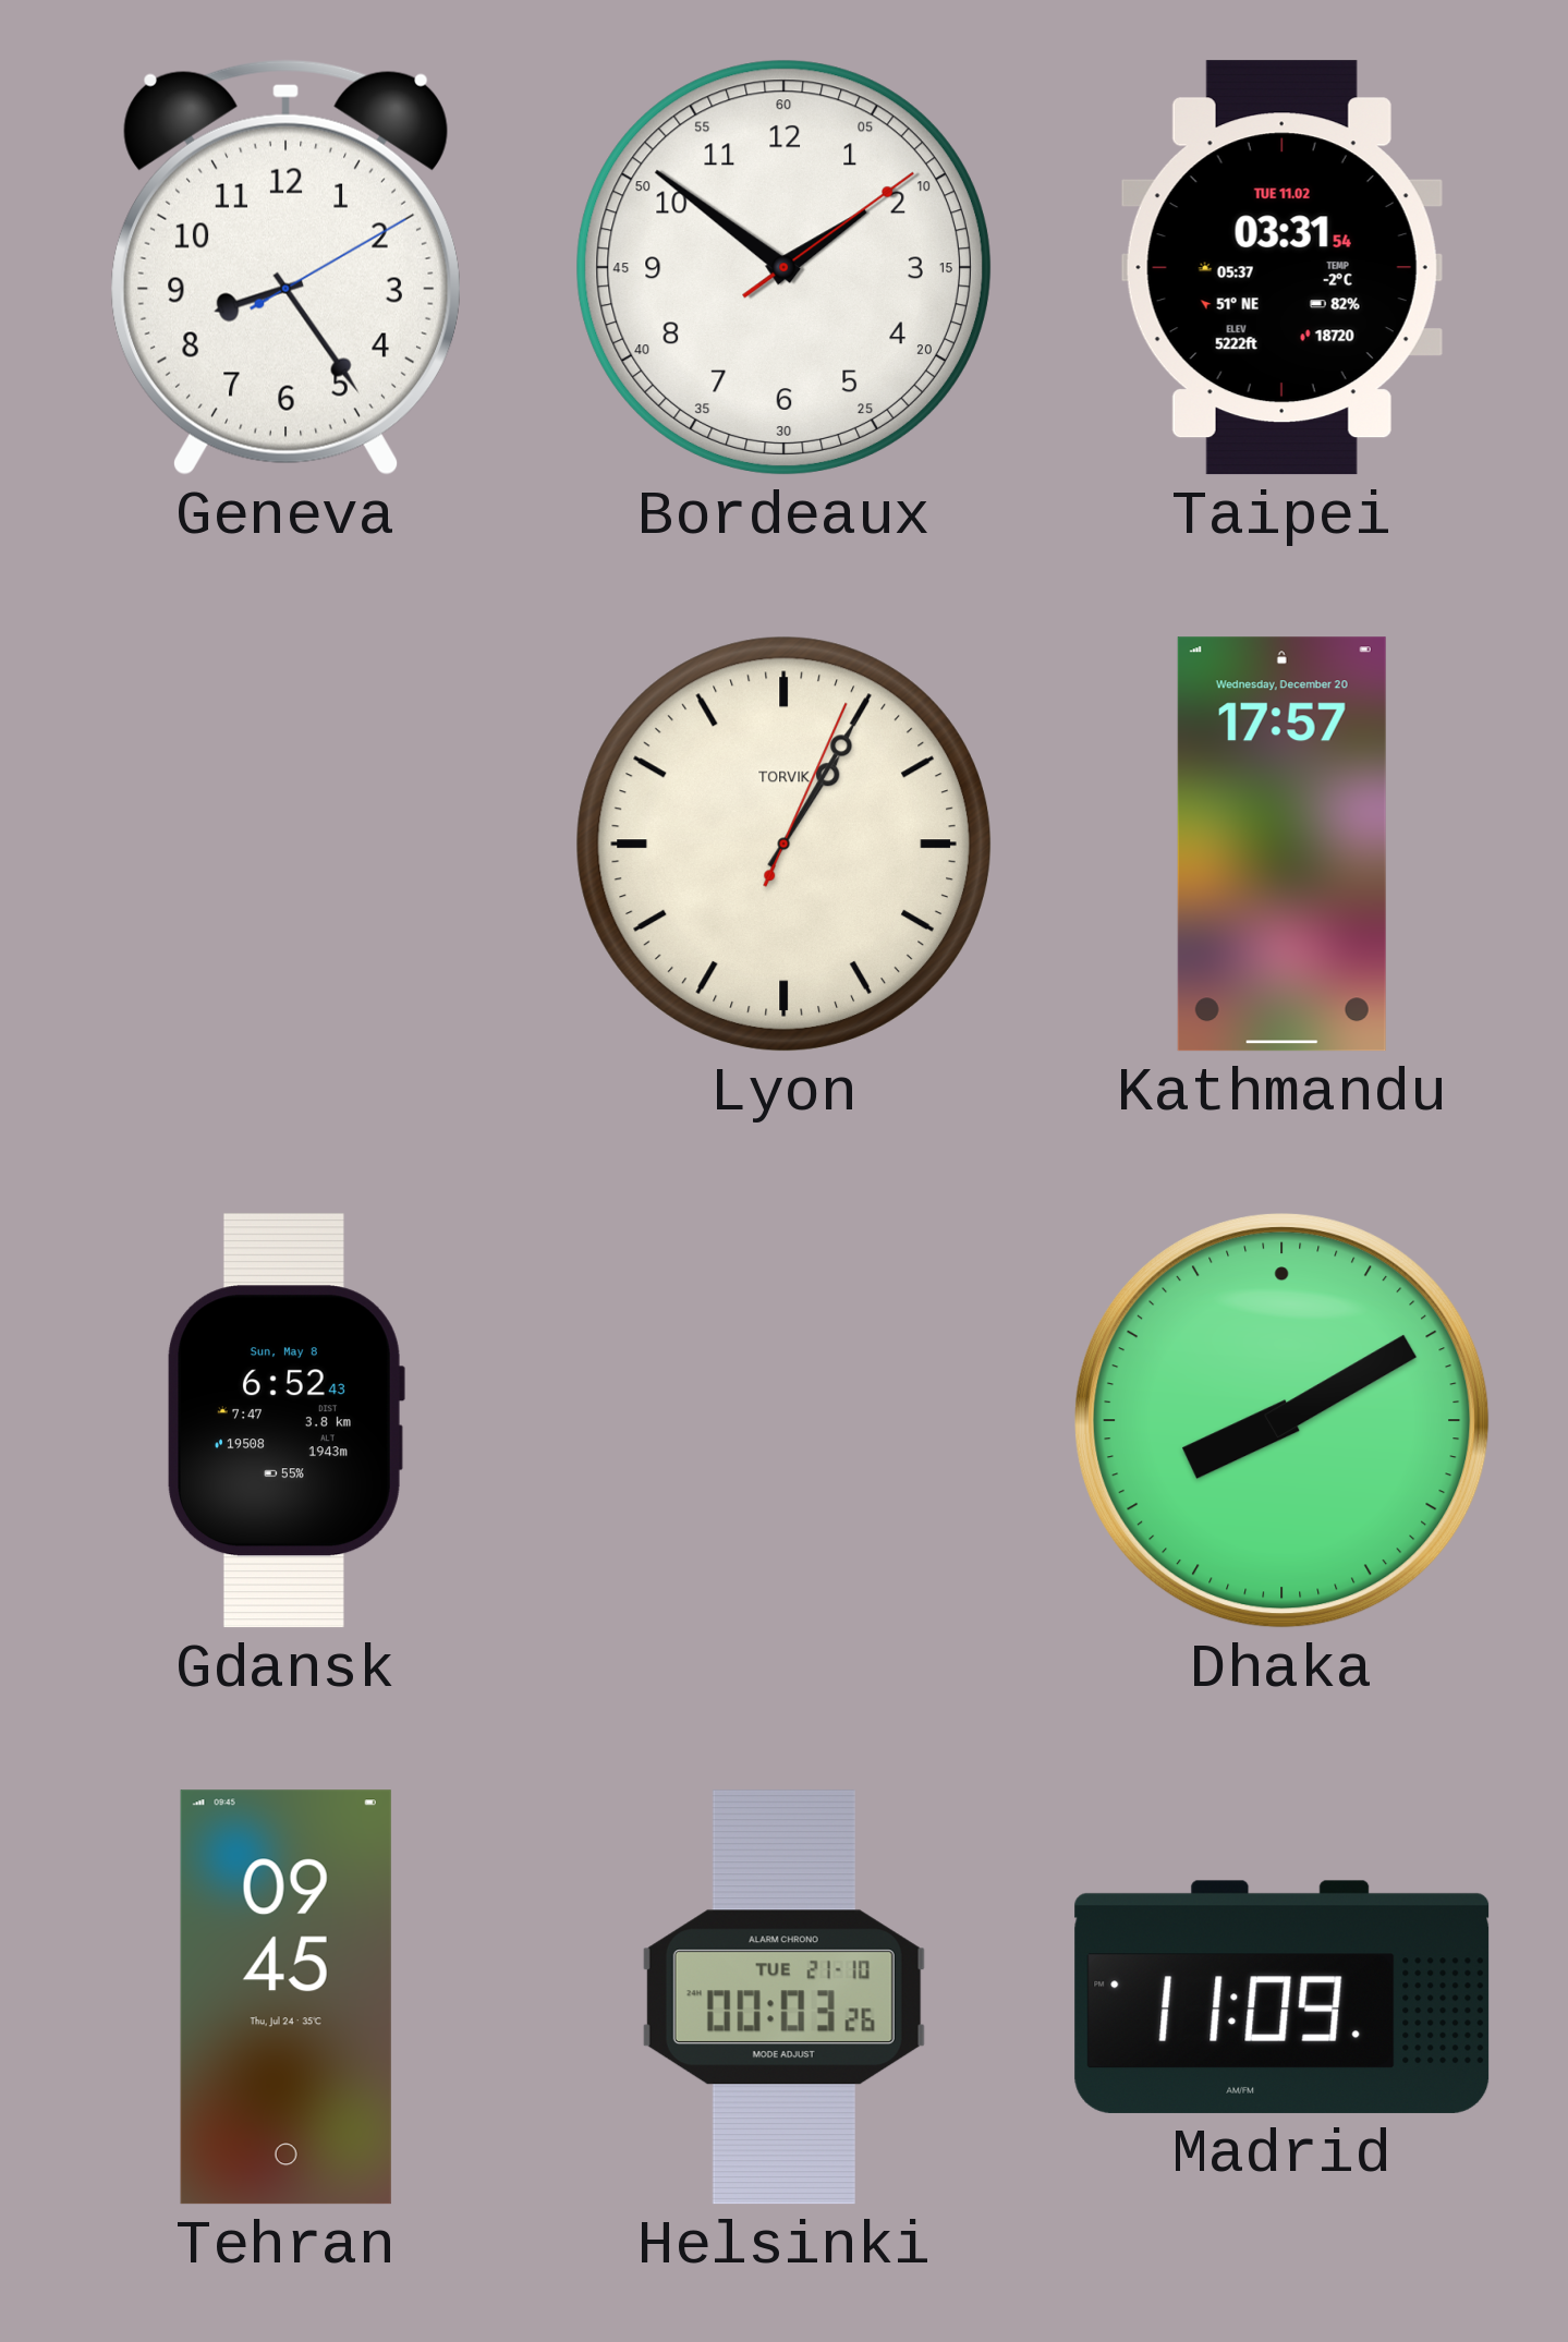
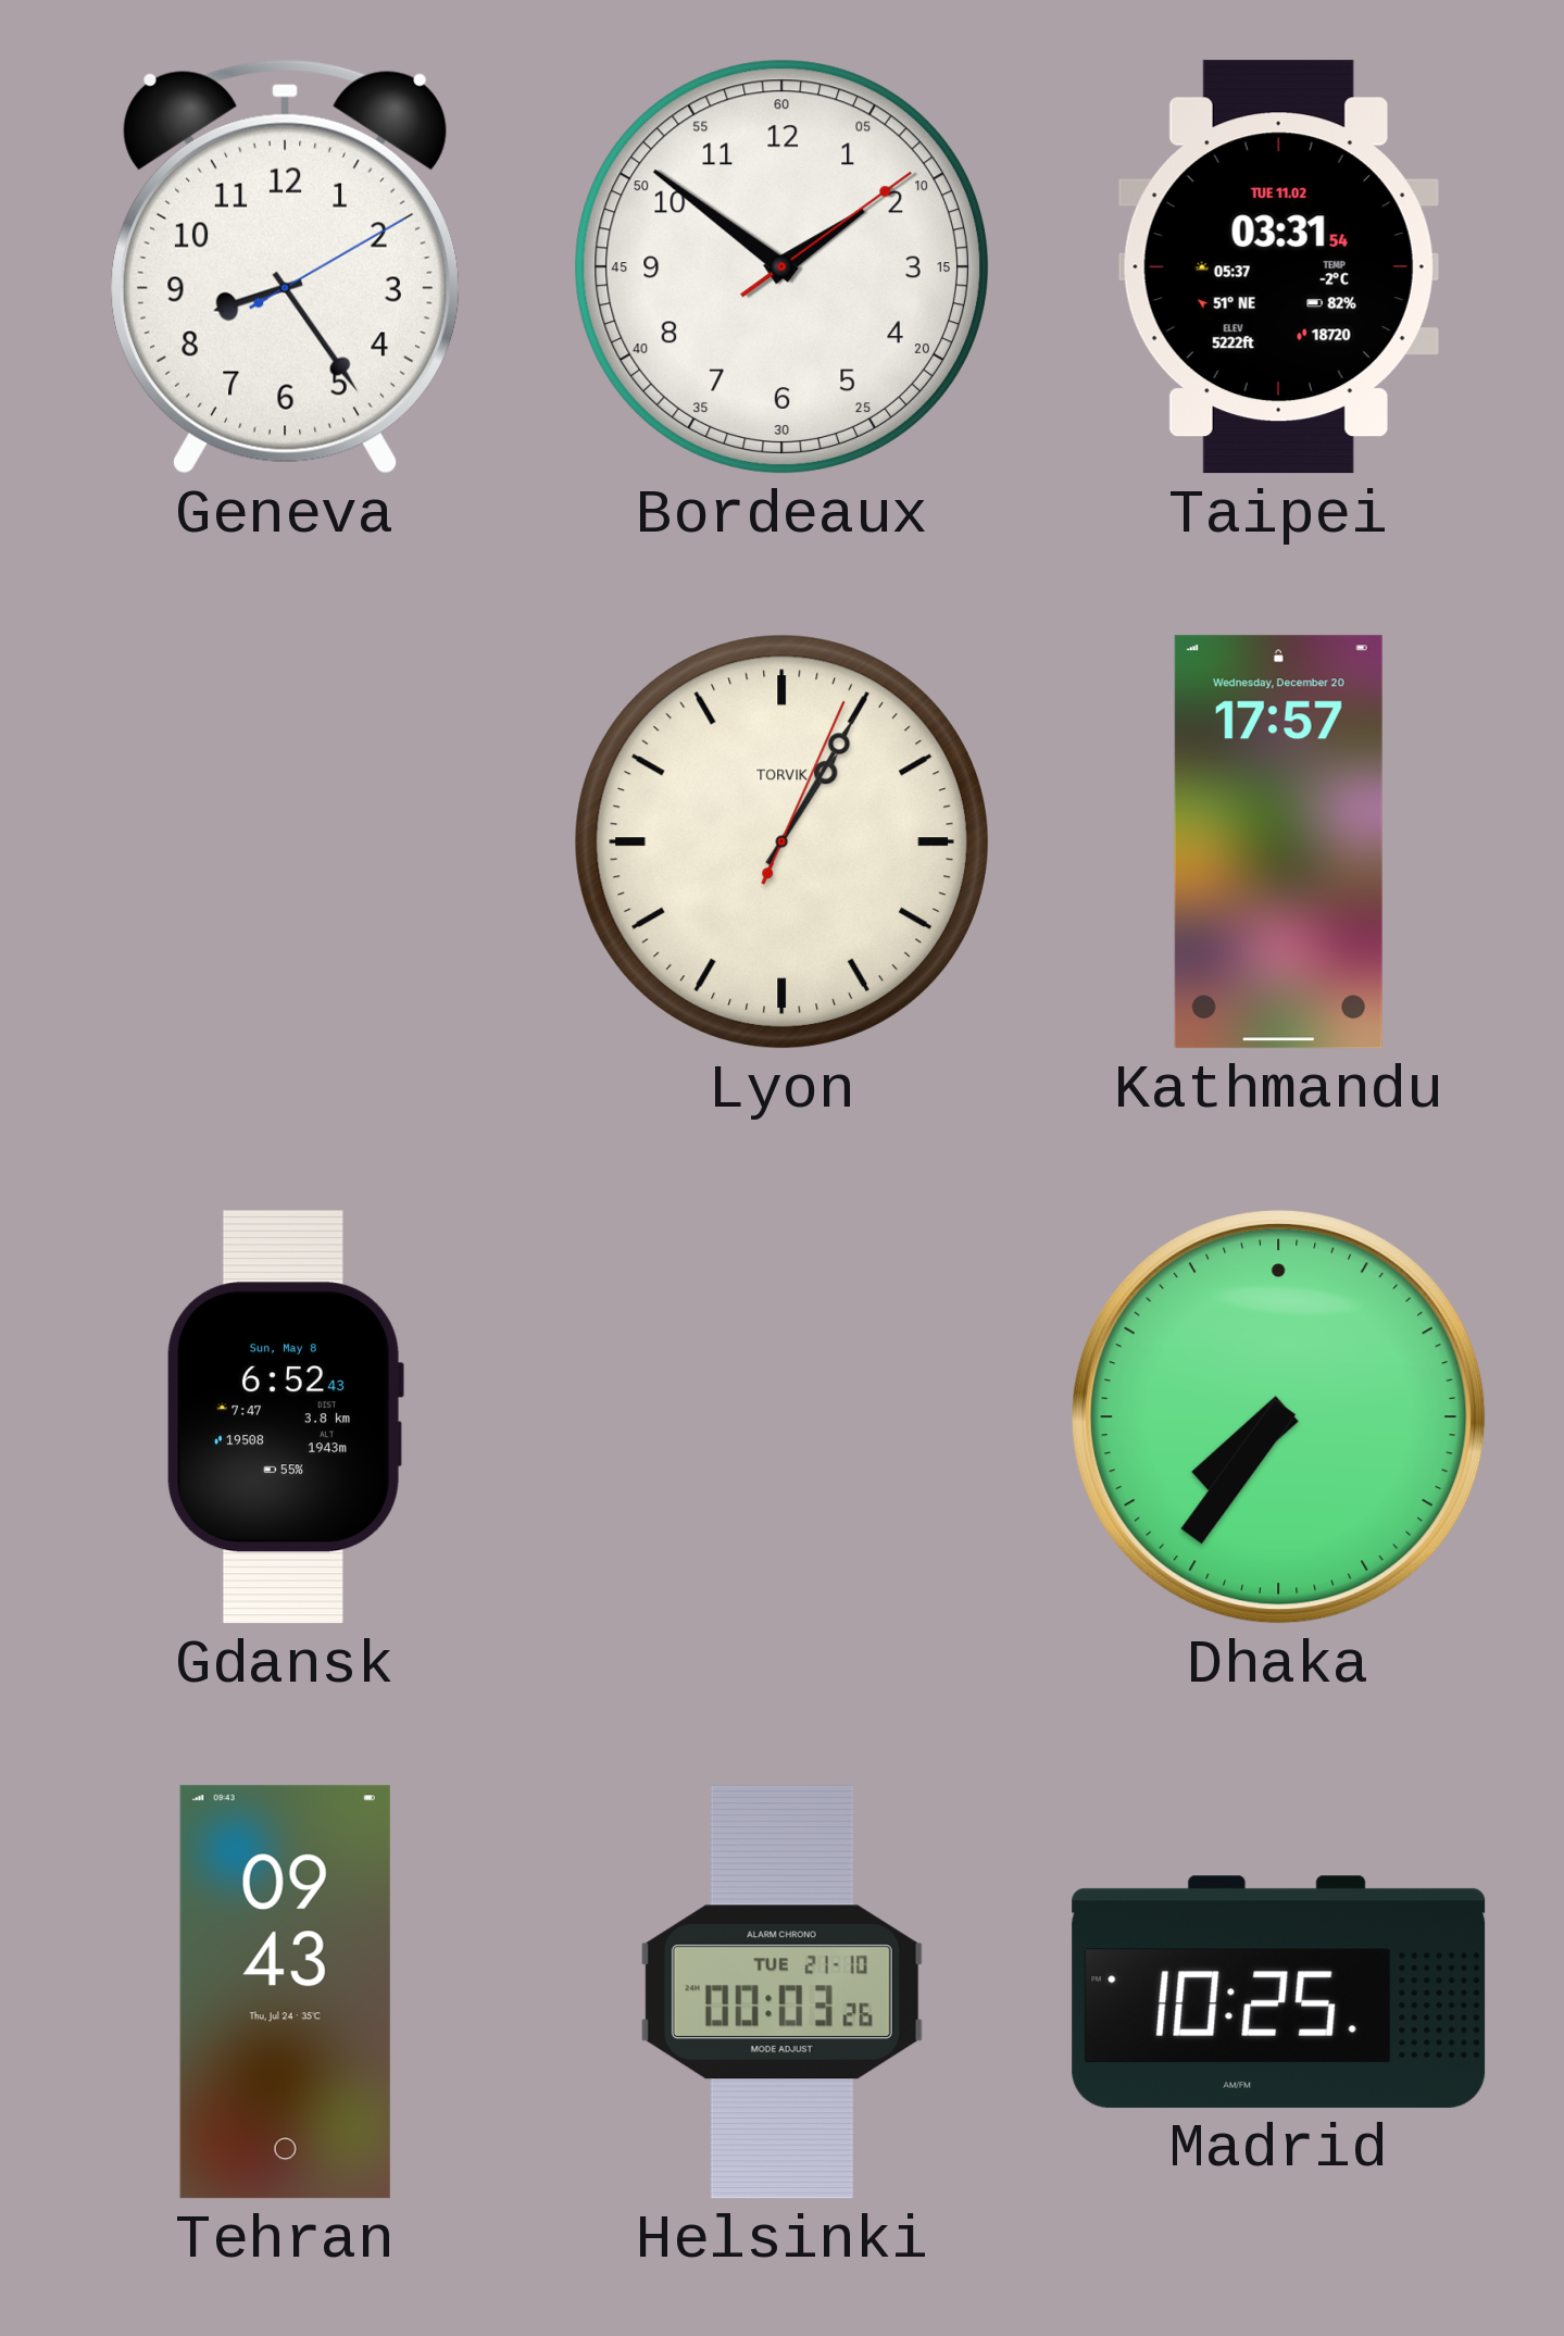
Dhaka: 8:10 -> 7:36
Tehran: 09:45 -> 09:43
Madrid: 11:09 -> 10:25
